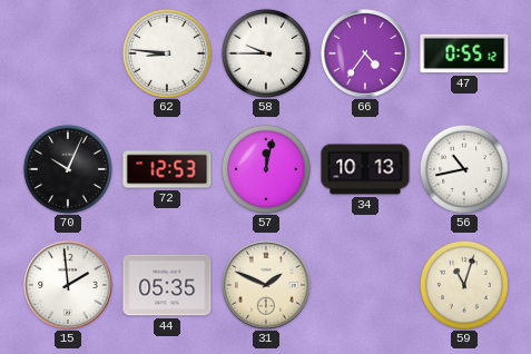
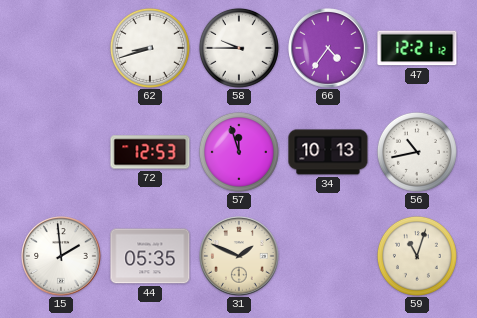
62: 8:46 -> 8:42
47: 0:55 -> 12:21
70: 10:04 -> none
57: 12:02 -> 11:57
